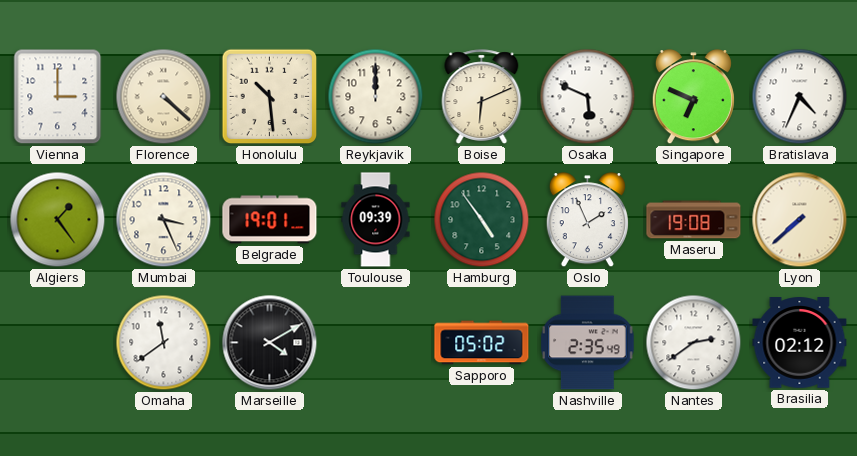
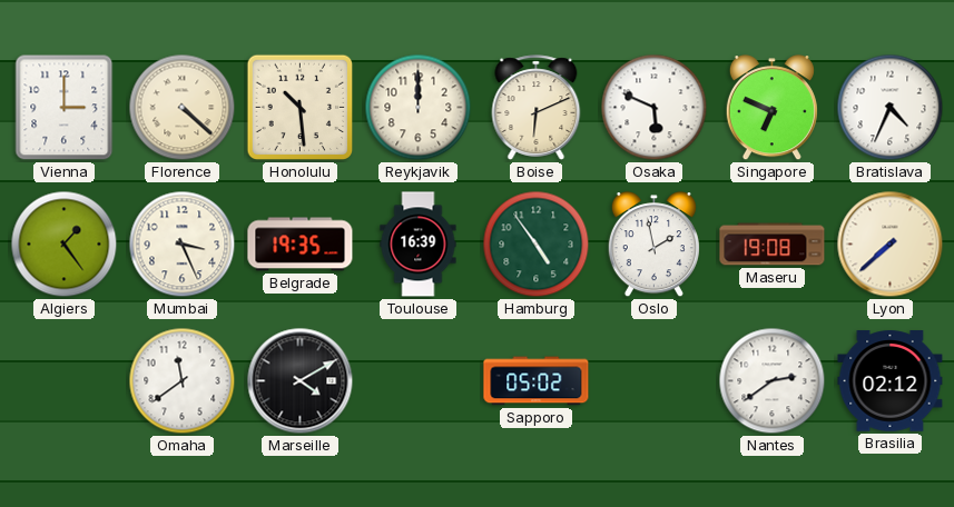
Belgrade: 19:01 -> 19:35
Toulouse: 09:39 -> 16:39
Oslo: 1:56 -> 1:58
Nashville: 2:35 -> none
